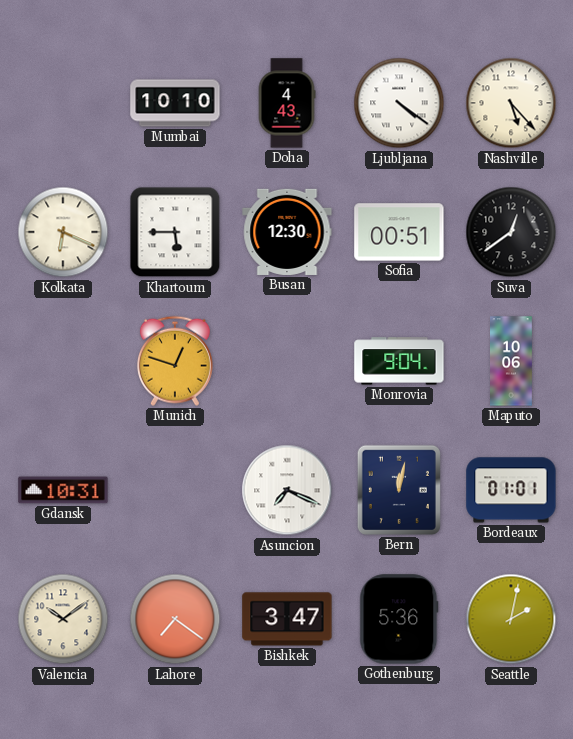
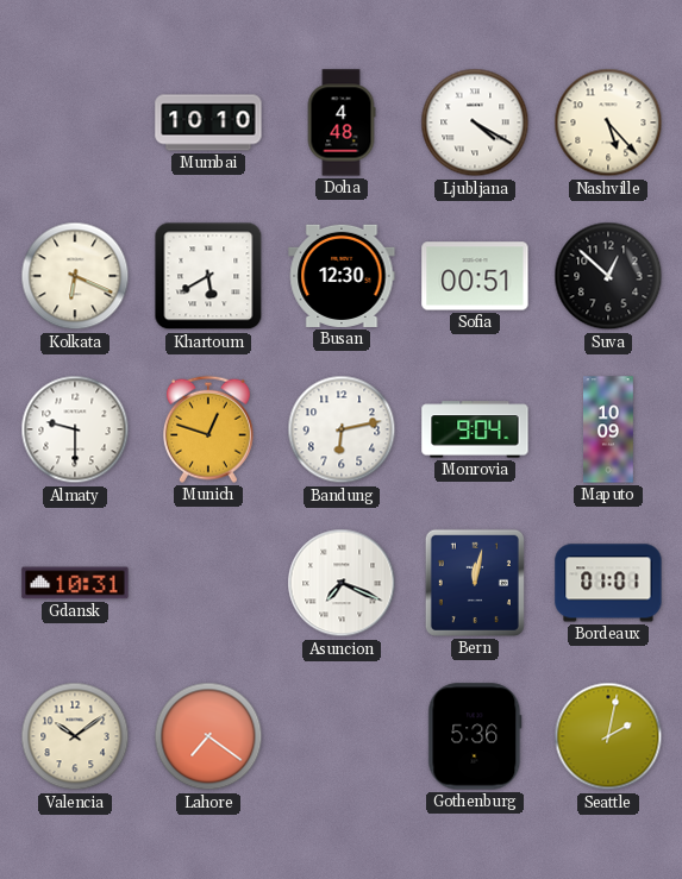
Doha: 4:43 -> 4:48
Ljubljana: 4:21 -> 4:20
Khartoum: 5:45 -> 5:40
Suva: 12:39 -> 12:52
Almaty: none -> 9:30
Bandung: none -> 6:13
Maputo: 10:06 -> 10:09
Bishkek: 3:47 -> none
